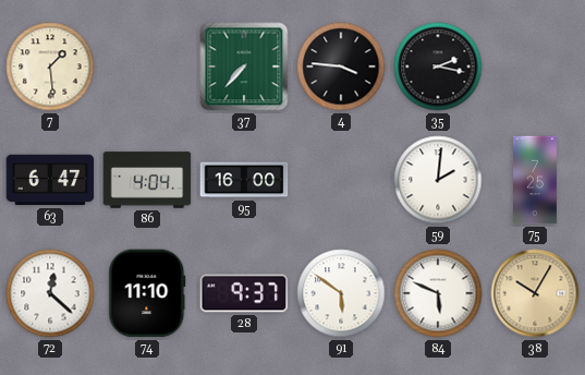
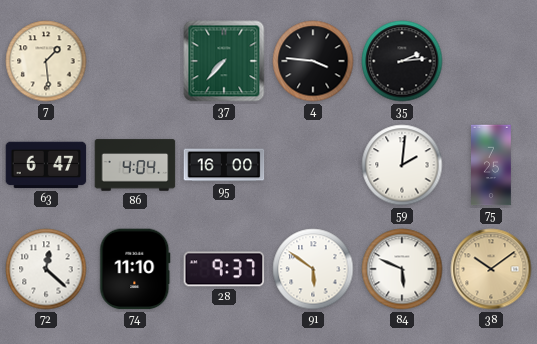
35: 2:17 -> 2:14
38: 10:05 -> 10:09
